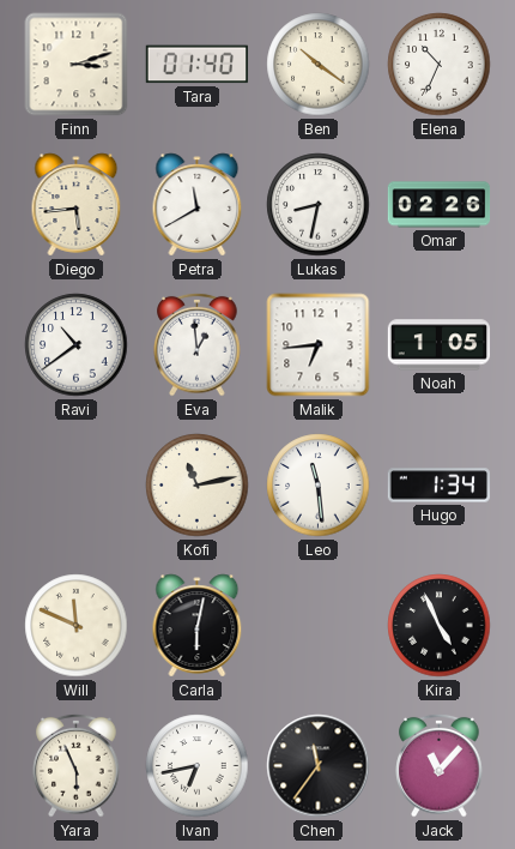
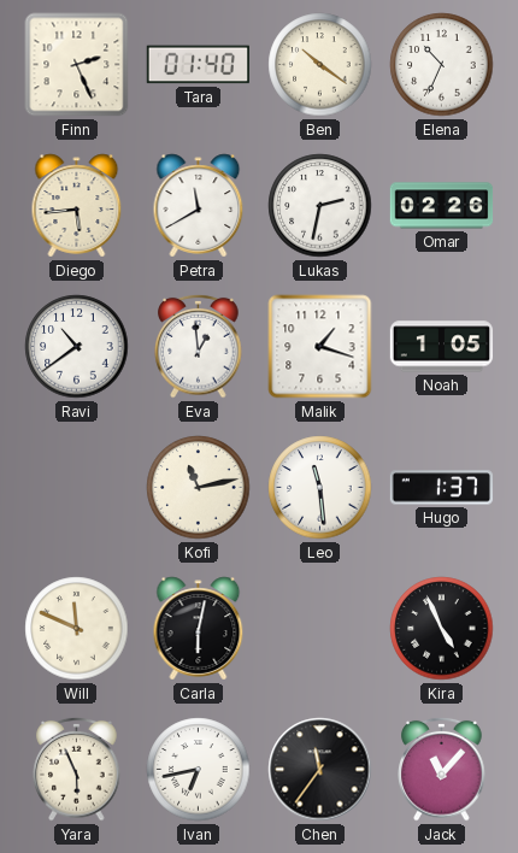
Finn: 3:12 -> 2:26
Lukas: 8:32 -> 2:32
Malik: 6:44 -> 1:18
Hugo: 1:34 -> 1:37
